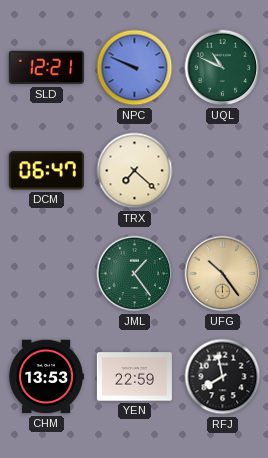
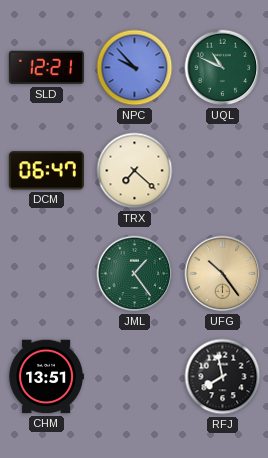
NPC: 9:49 -> 9:53
CHM: 13:53 -> 13:51
YEN: 22:59 -> none
